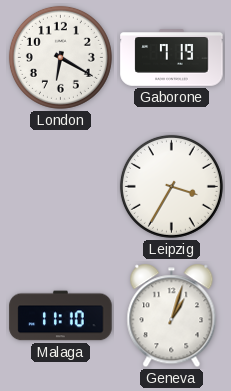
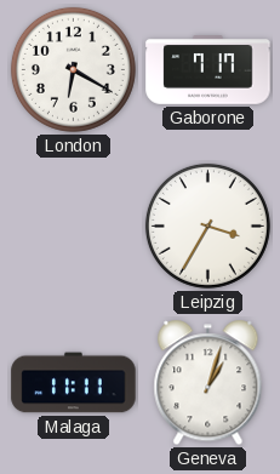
Gaborone: 7:19 -> 7:17
Malaga: 11:10 -> 11:11
